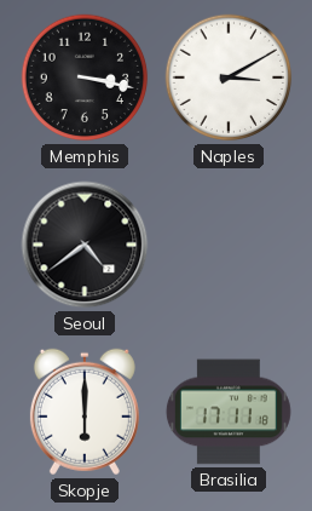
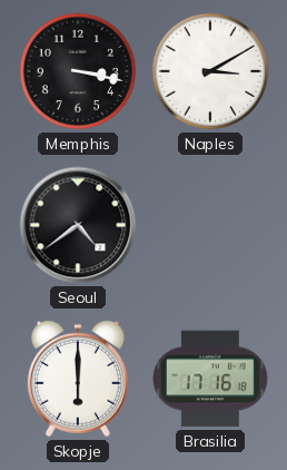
Brasilia: 17:11 -> 17:16
